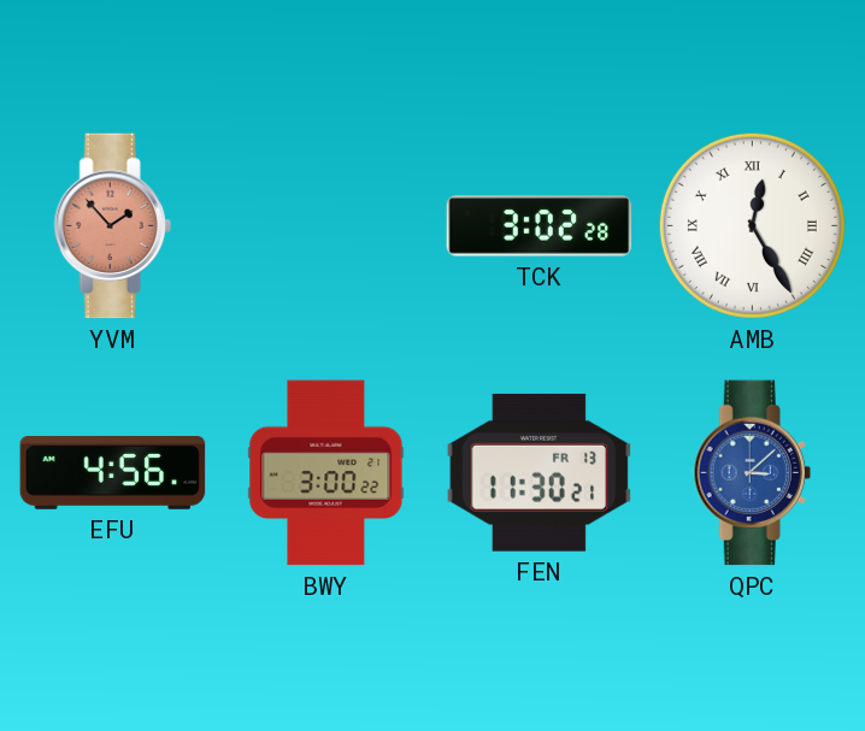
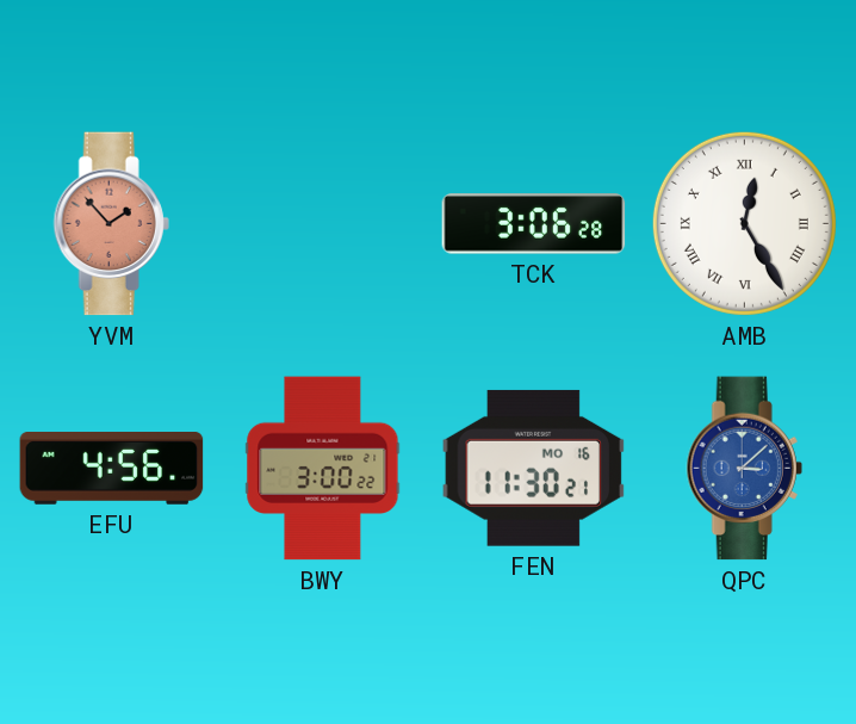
TCK: 3:02 -> 3:06
FEN date: FR 13 -> MO 16
